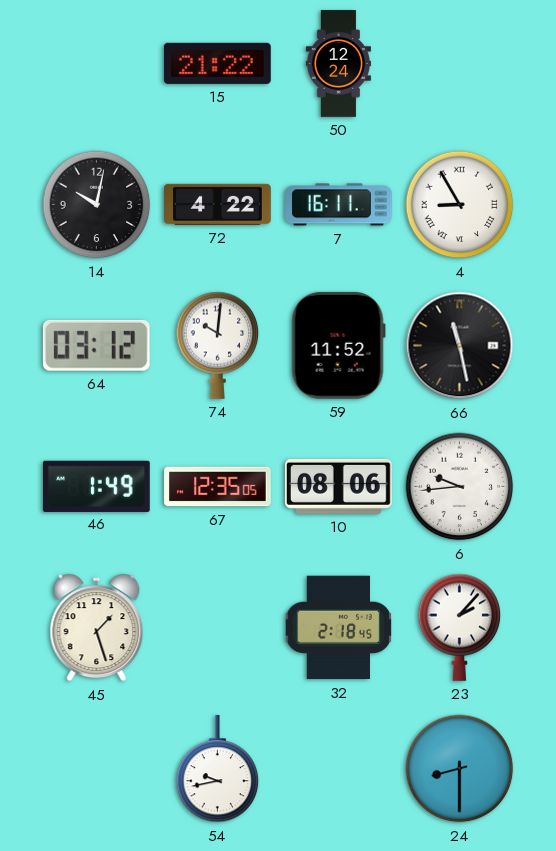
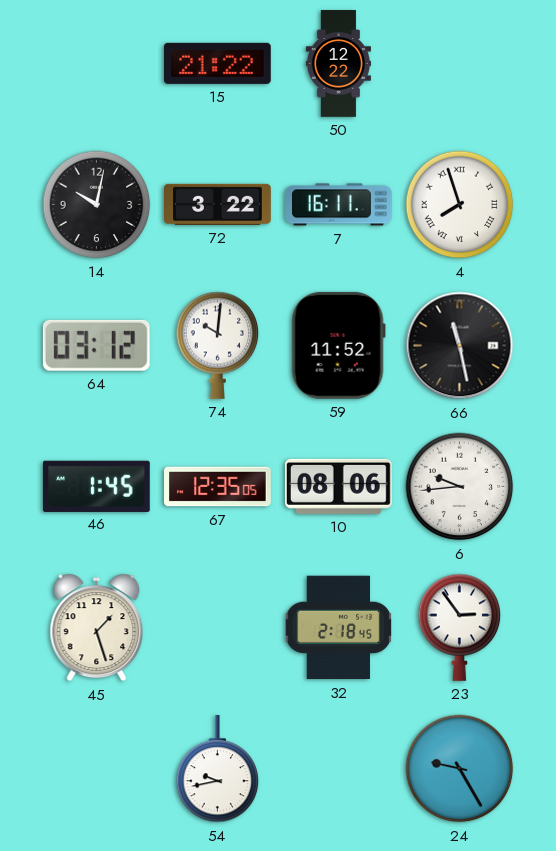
50: 12:24 -> 12:22
72: 4:22 -> 3:22
4: 8:55 -> 7:57
46: 1:49 -> 1:45
23: 2:07 -> 2:54
24: 8:30 -> 9:25
